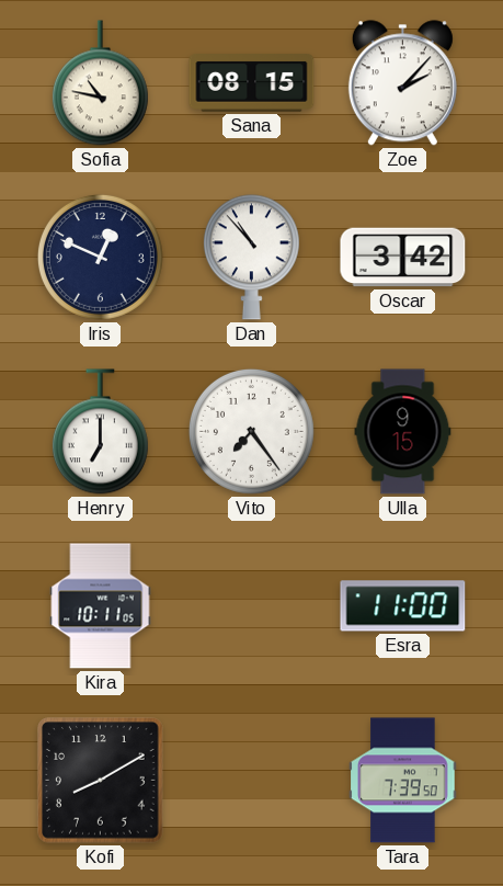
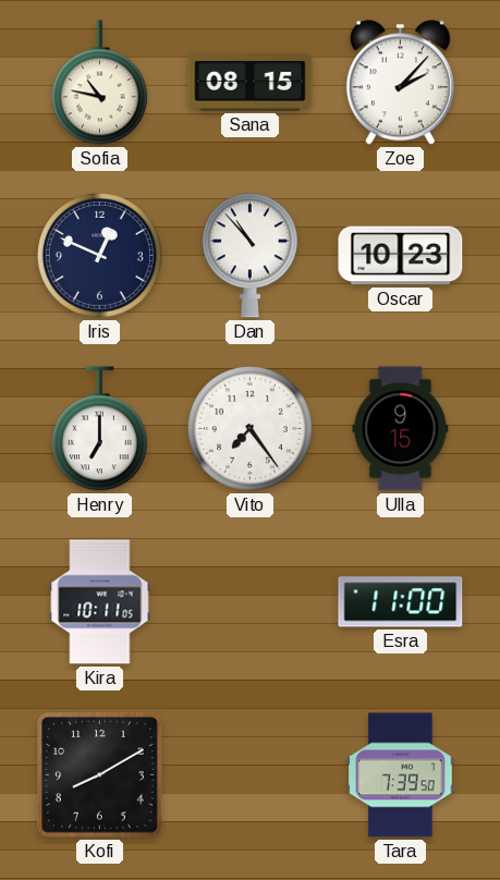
Oscar: 3:42 -> 10:23
